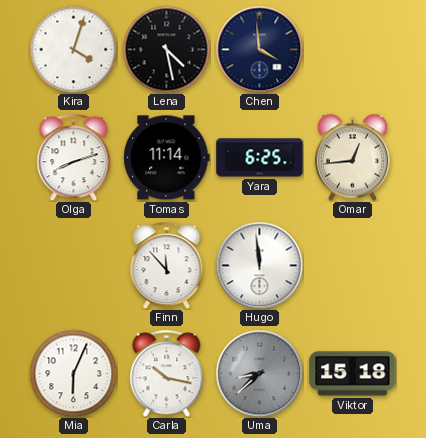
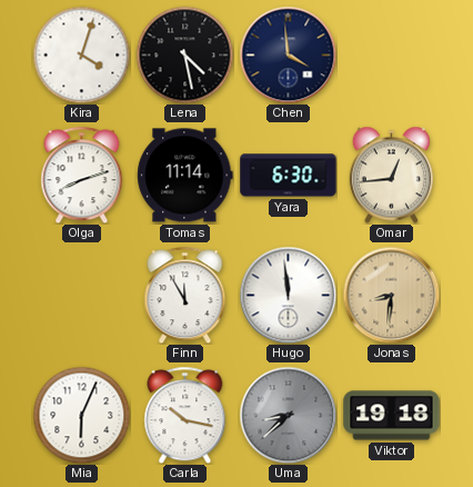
Yara: 6:25 -> 6:30
Finn: 11:53 -> 11:55
Jonas: none -> 8:31
Viktor: 15:18 -> 19:18
